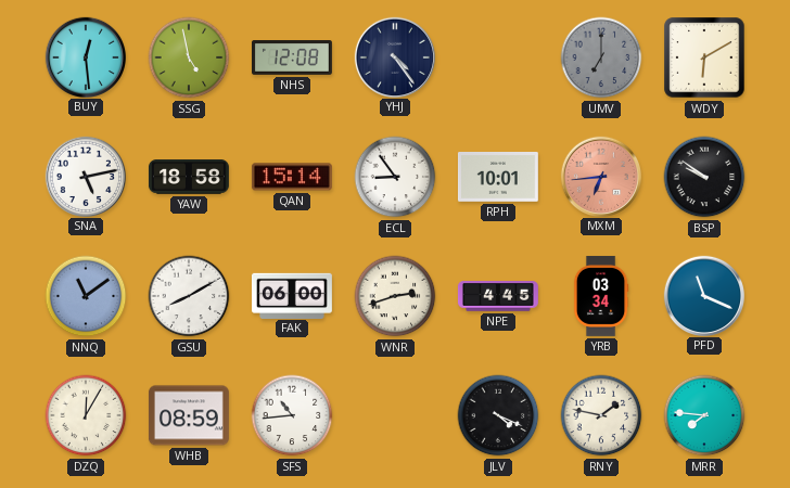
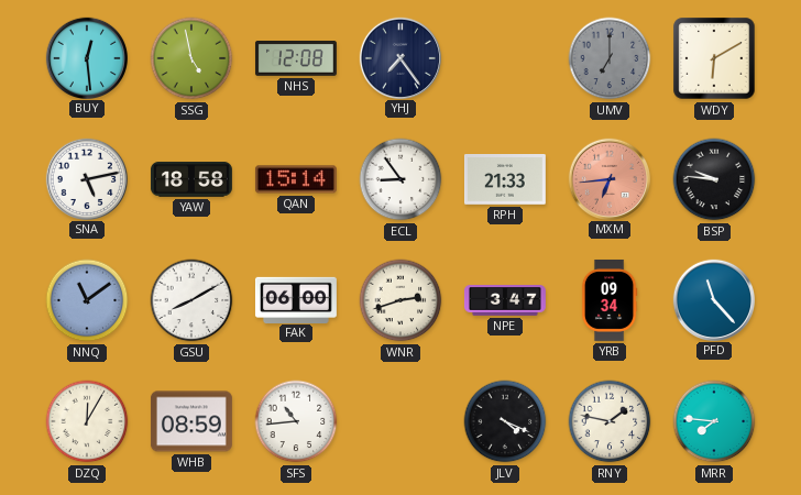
YHJ: 4:24 -> 7:24
RPH: 10:01 -> 21:33
BSP: 9:51 -> 9:46
NPE: 4:45 -> 3:47
YRB: 03:34 -> 09:34
PFD: 11:19 -> 11:23
